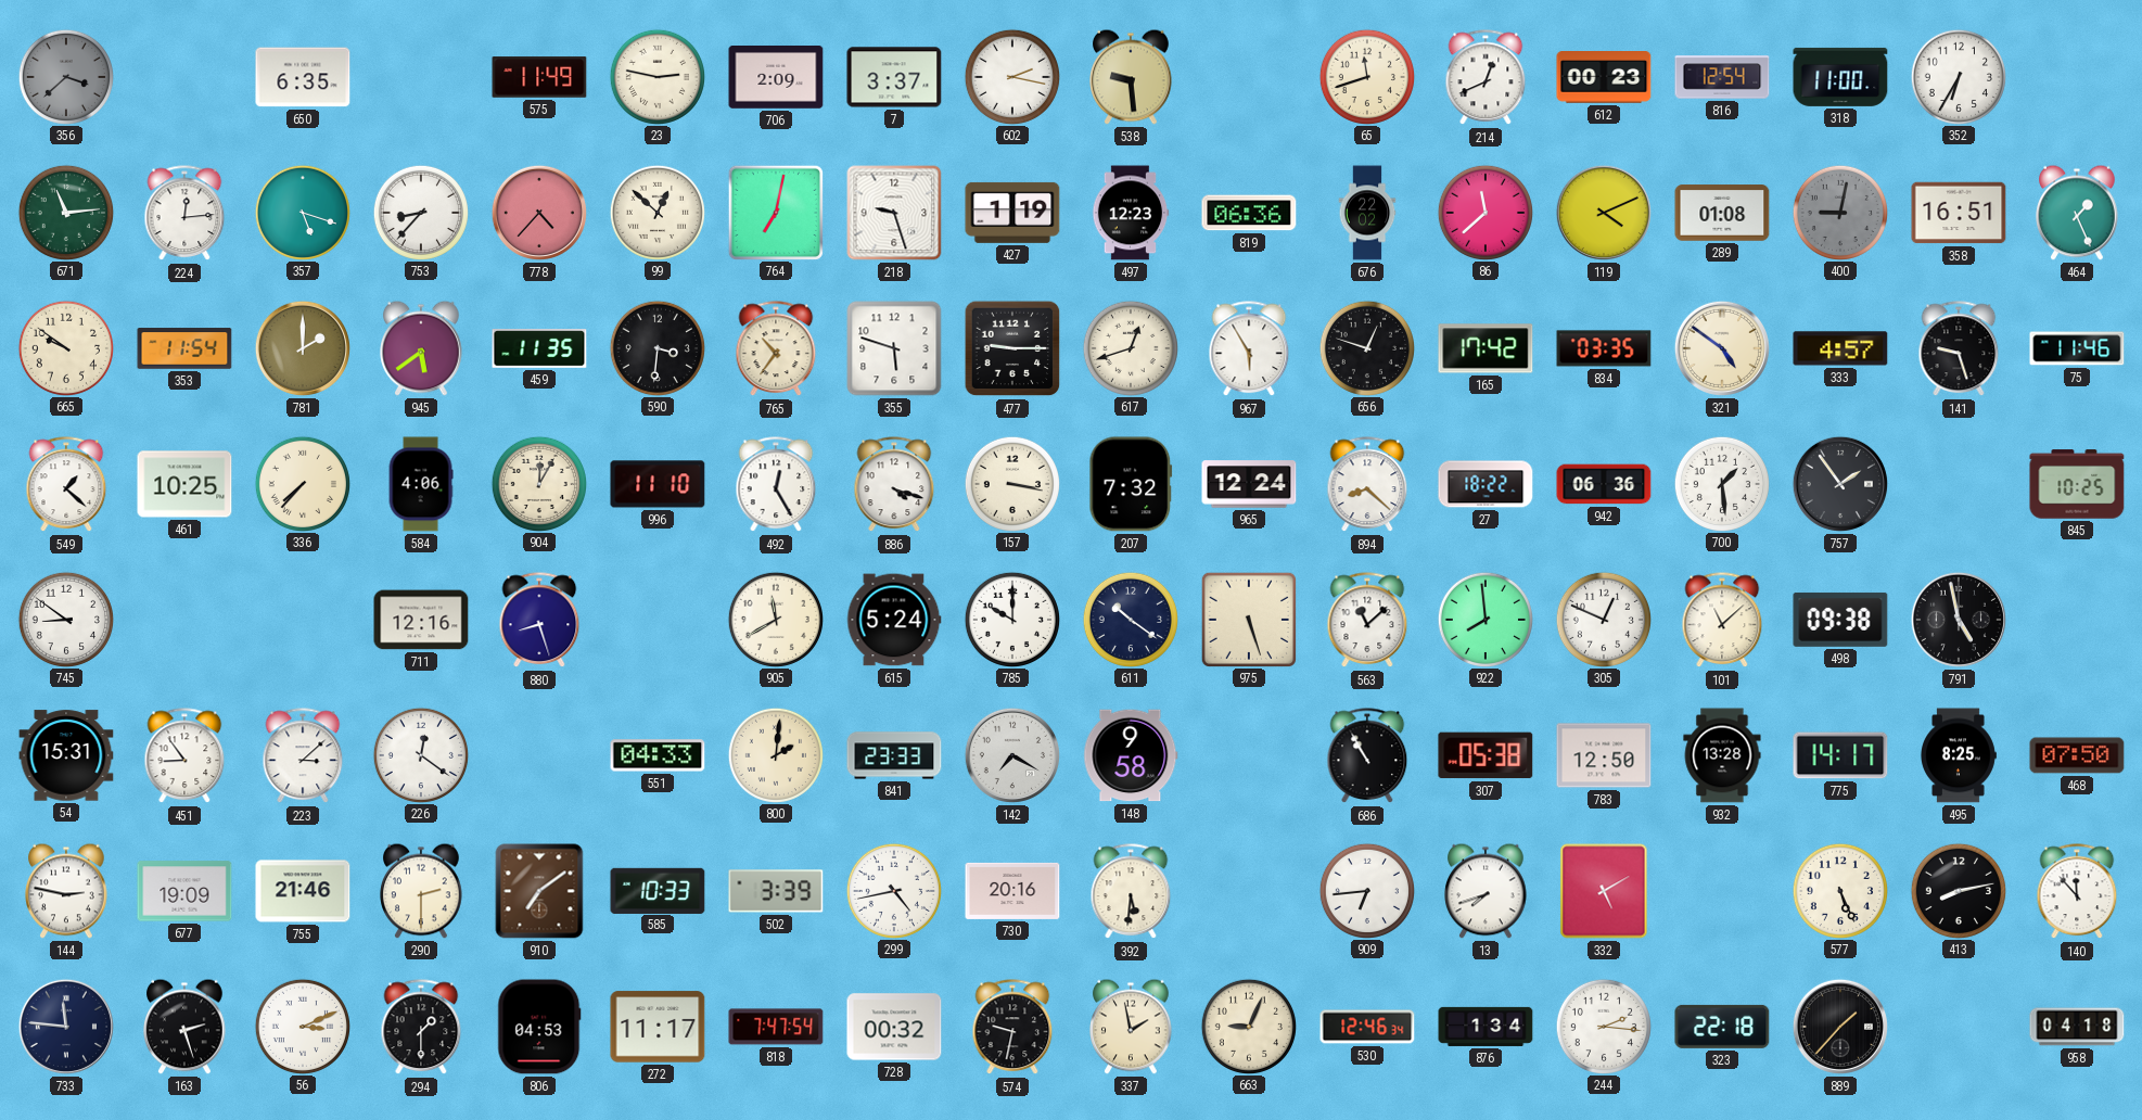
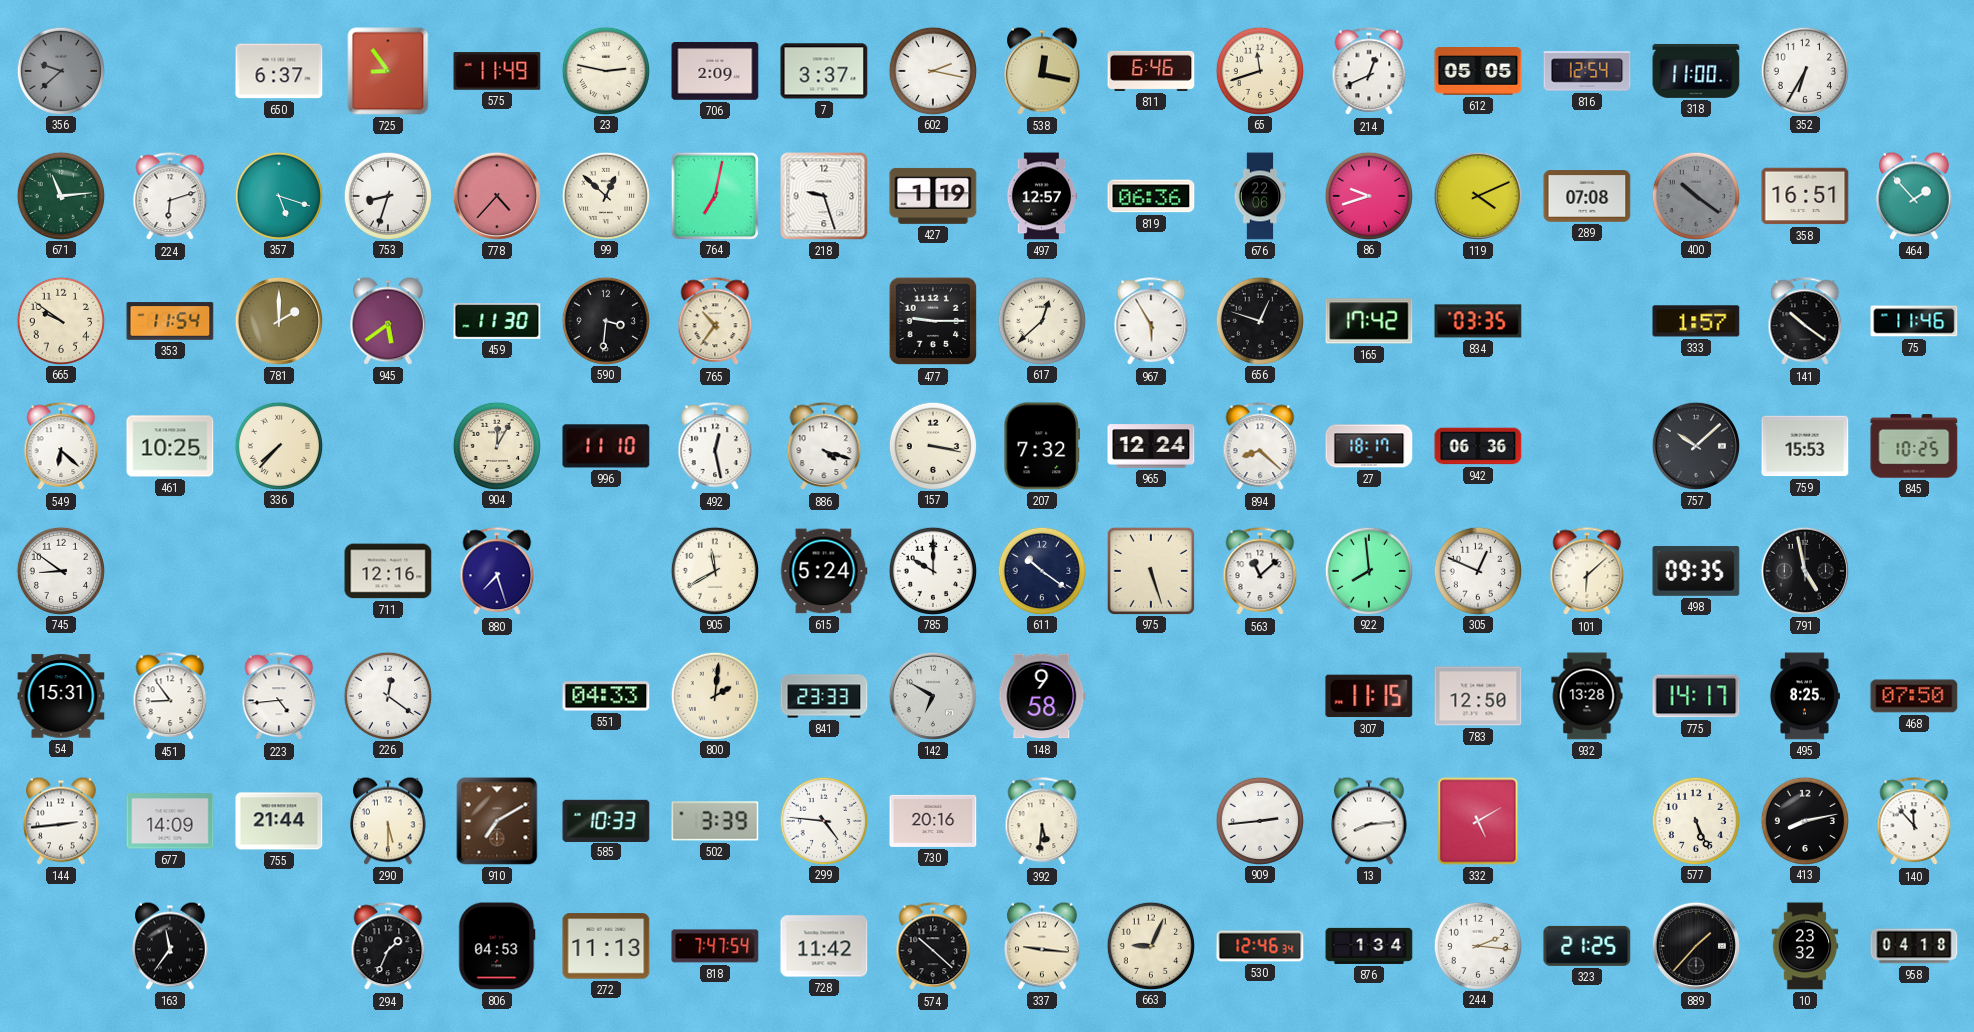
356: 3:38 -> 9:38
650: 6:35 -> 6:37
725: none -> 8:54
538: 9:29 -> 12:17
811: none -> 6:46
612: 00:23 -> 05:05
224: 12:14 -> 6:12
753: 8:37 -> 8:33
497: 12:23 -> 12:57
676: 22:02 -> 22:06
86: 11:38 -> 9:42
289: 01:08 -> 07:08
400: 9:02 -> 10:21
464: 1:26 -> 1:53
459: 11:35 -> 11:30
355: 5:48 -> none
617: 12:42 -> 12:38
321: 4:51 -> none
333: 4:57 -> 1:57
141: 9:27 -> 10:21
549: 1:22 -> 6:22
584: 4:06 -> none
492: 12:25 -> 12:28
27: 18:22 -> 18:17
700: 1:29 -> none
757: 1:54 -> 10:08
759: none -> 15:53
880: 8:27 -> 7:27
101: 11:08 -> 6:08
498: 09:38 -> 09:35
223: 3:08 -> 4:44
142: 7:20 -> 6:50
686: 10:55 -> none
307: 05:38 -> 11:15
144: 2:47 -> 2:44
677: 19:09 -> 14:09
755: 21:46 -> 21:44
290: 2:30 -> 5:30
910: 7:09 -> 7:10
299: 4:43 -> 4:46
909: 6:44 -> 2:44
13: 7:42 -> 8:14
733: 11:46 -> none
163: 2:27 -> 11:36
56: 3:11 -> none
294: 1:30 -> 1:34
272: 11:17 -> 11:13
728: 00:32 -> 11:42
574: 9:32 -> 10:22
337: 1:58 -> 9:16
323: 22:18 -> 21:25
10: none -> 23:32
